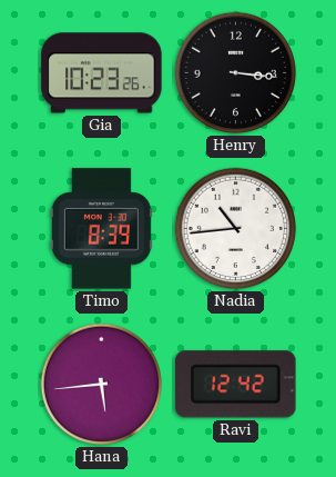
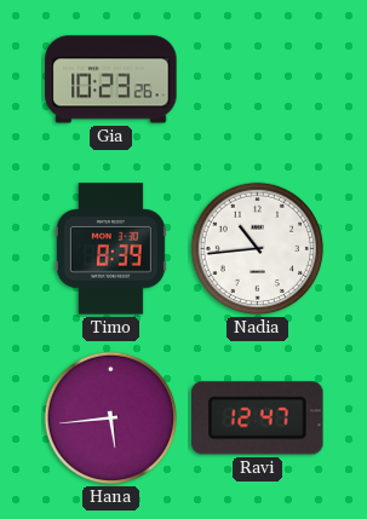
Henry: 3:16 -> none
Ravi: 12:42 -> 12:47
